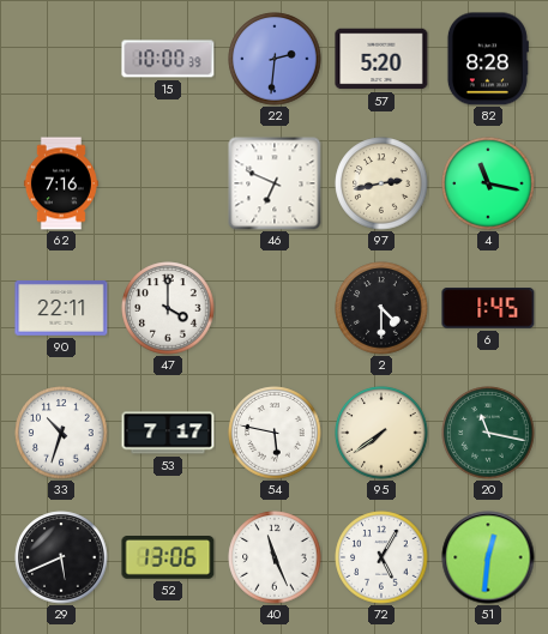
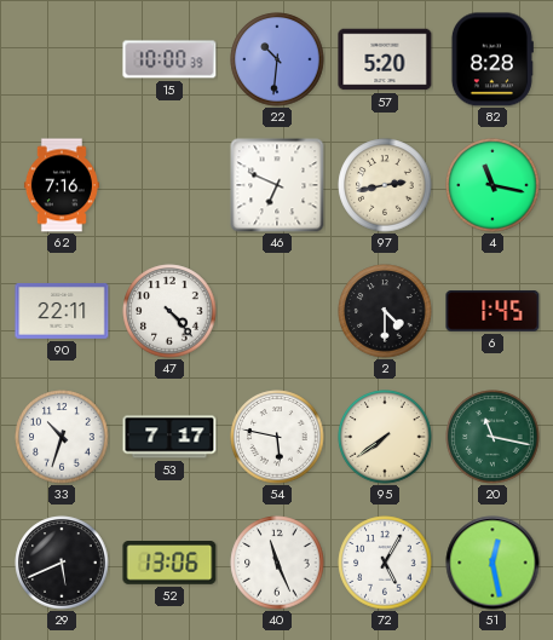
22: 2:31 -> 10:31
47: 4:00 -> 4:23
51: 12:31 -> 12:28
